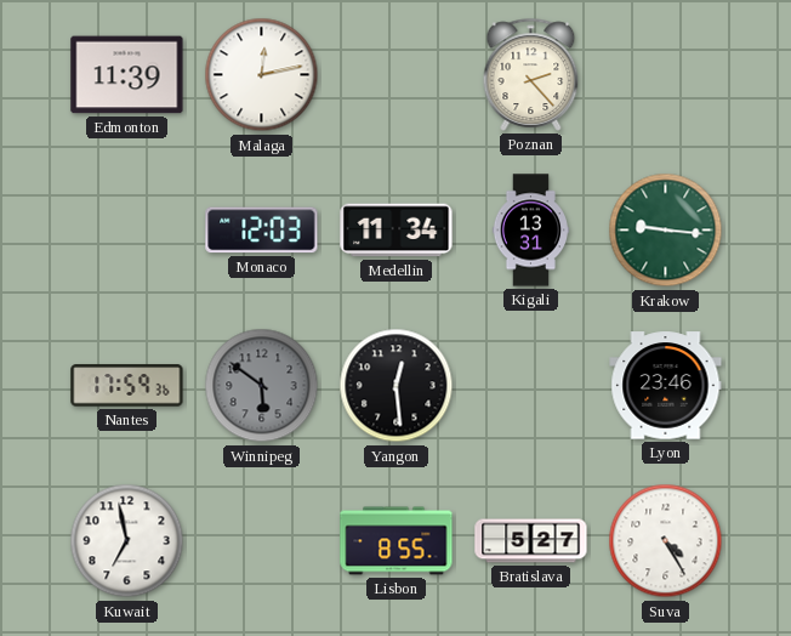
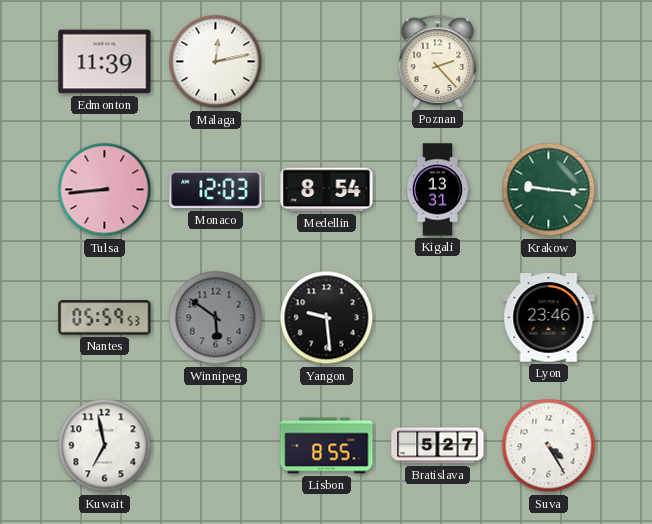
Tulsa: none -> 8:44
Medellin: 11:34 -> 8:54
Nantes: 17:59 -> 05:59
Yangon: 12:29 -> 9:29
